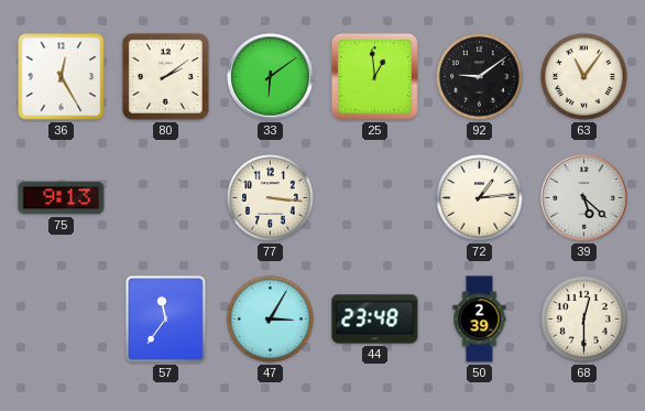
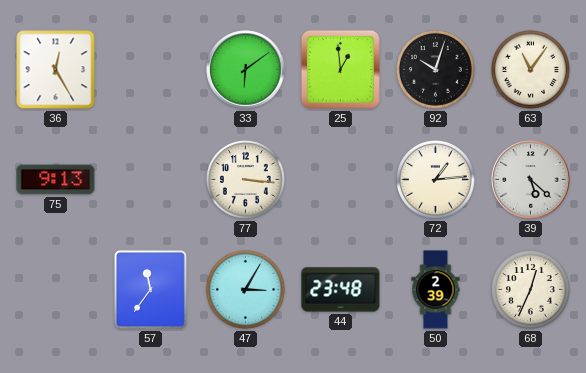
80: 2:09 -> none
92: 9:09 -> 10:03
68: 12:30 -> 12:34
